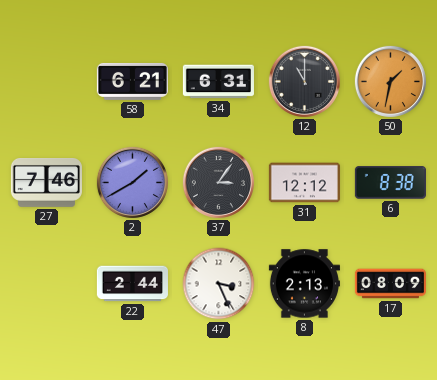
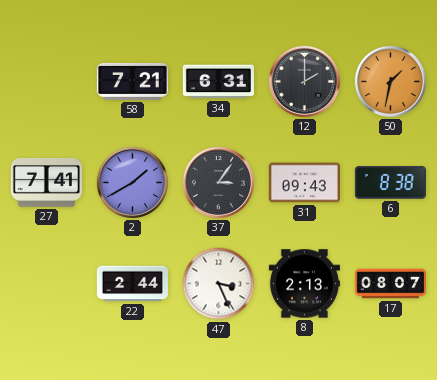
58: 6:21 -> 7:21
12: 11:00 -> 2:00
27: 7:46 -> 7:41
31: 12:12 -> 09:43
17: 08:09 -> 08:07
